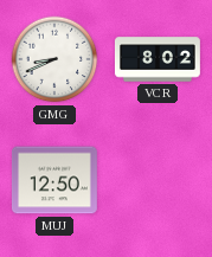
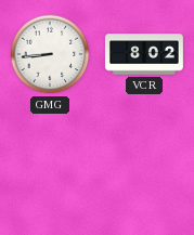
GMG: 8:41 -> 8:44
MUJ: 12:50 -> none
